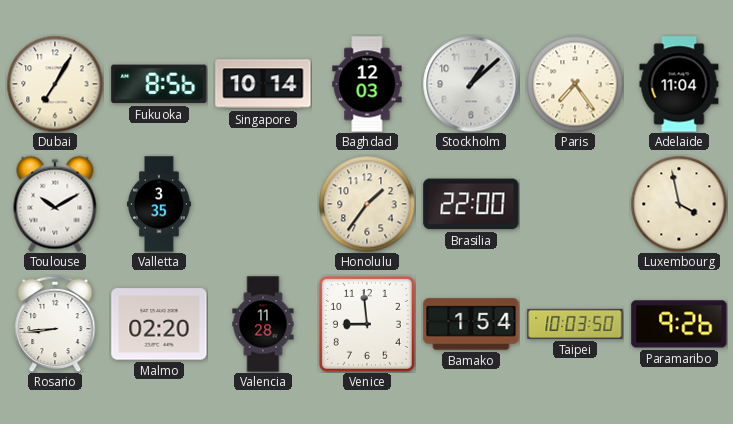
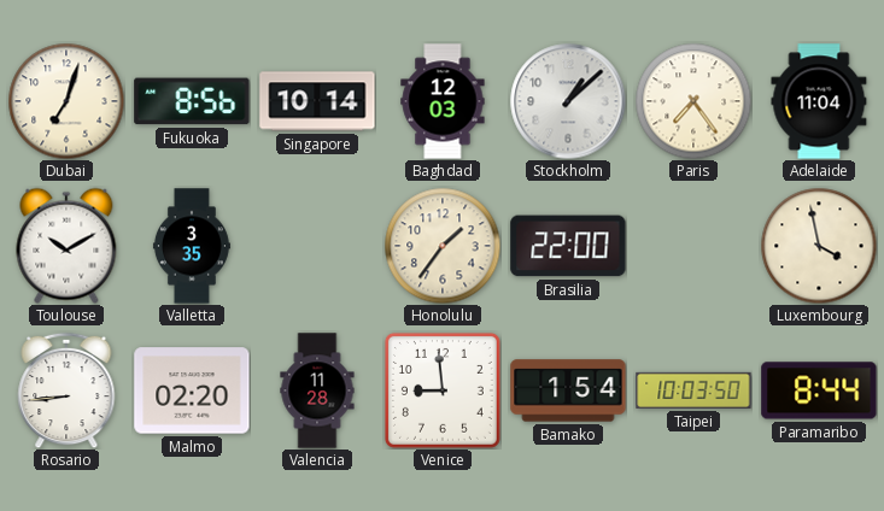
Dubai: 7:05 -> 7:03
Paramaribo: 9:26 -> 8:44
